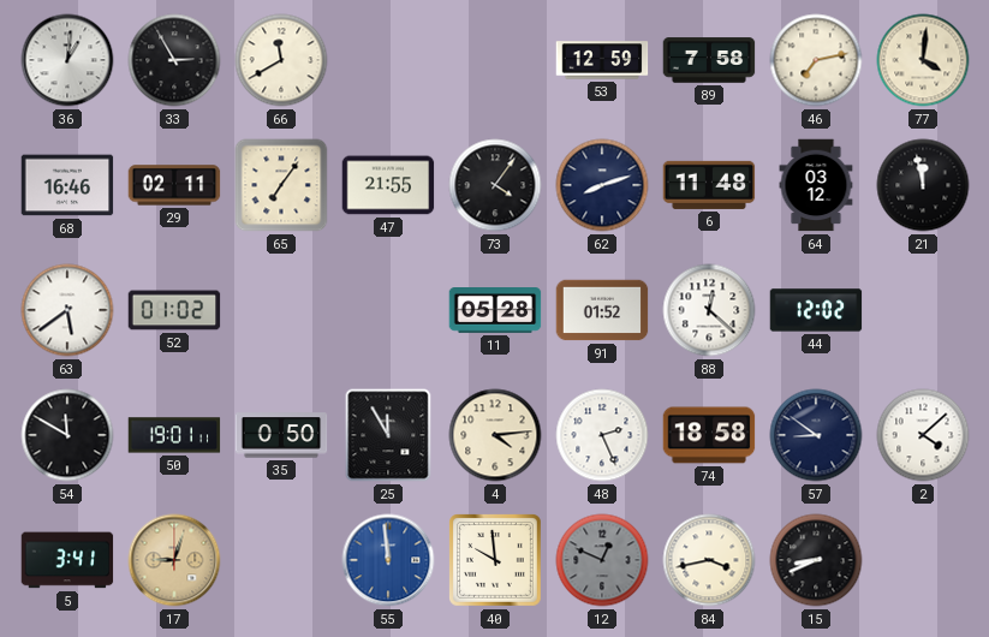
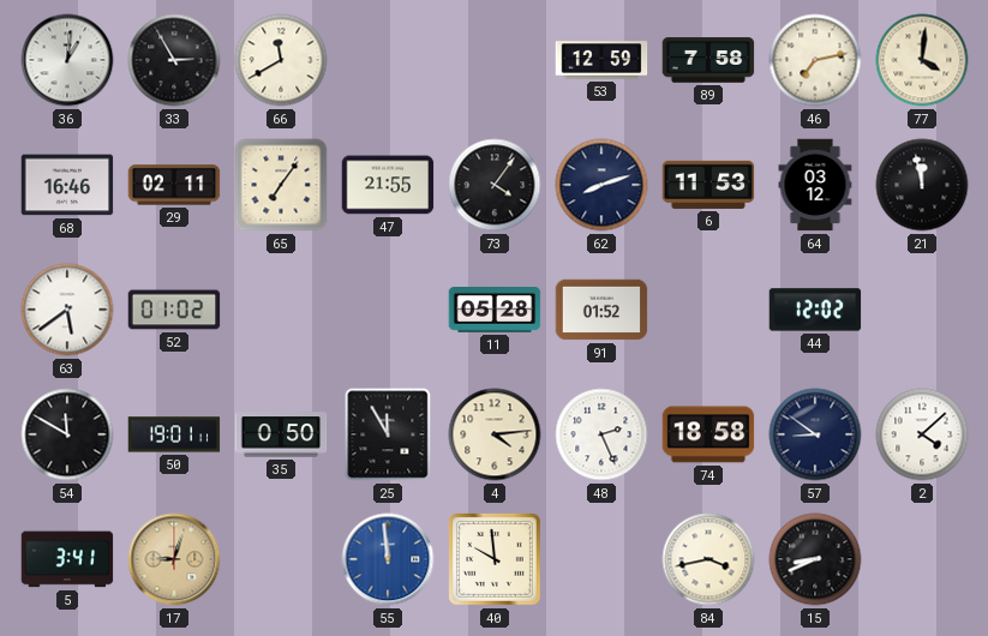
6: 11:48 -> 11:53
88: 12:22 -> none
12: 12:49 -> none
